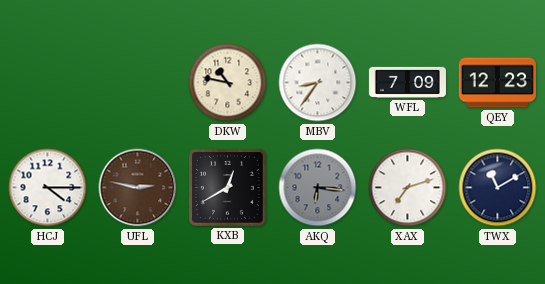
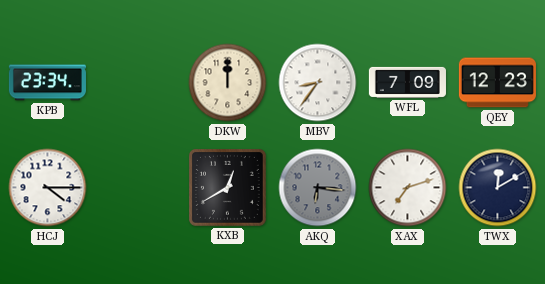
KPB: none -> 23:34
DKW: 10:47 -> 12:00
UFL: 2:47 -> none
TWX: 11:10 -> 12:10
